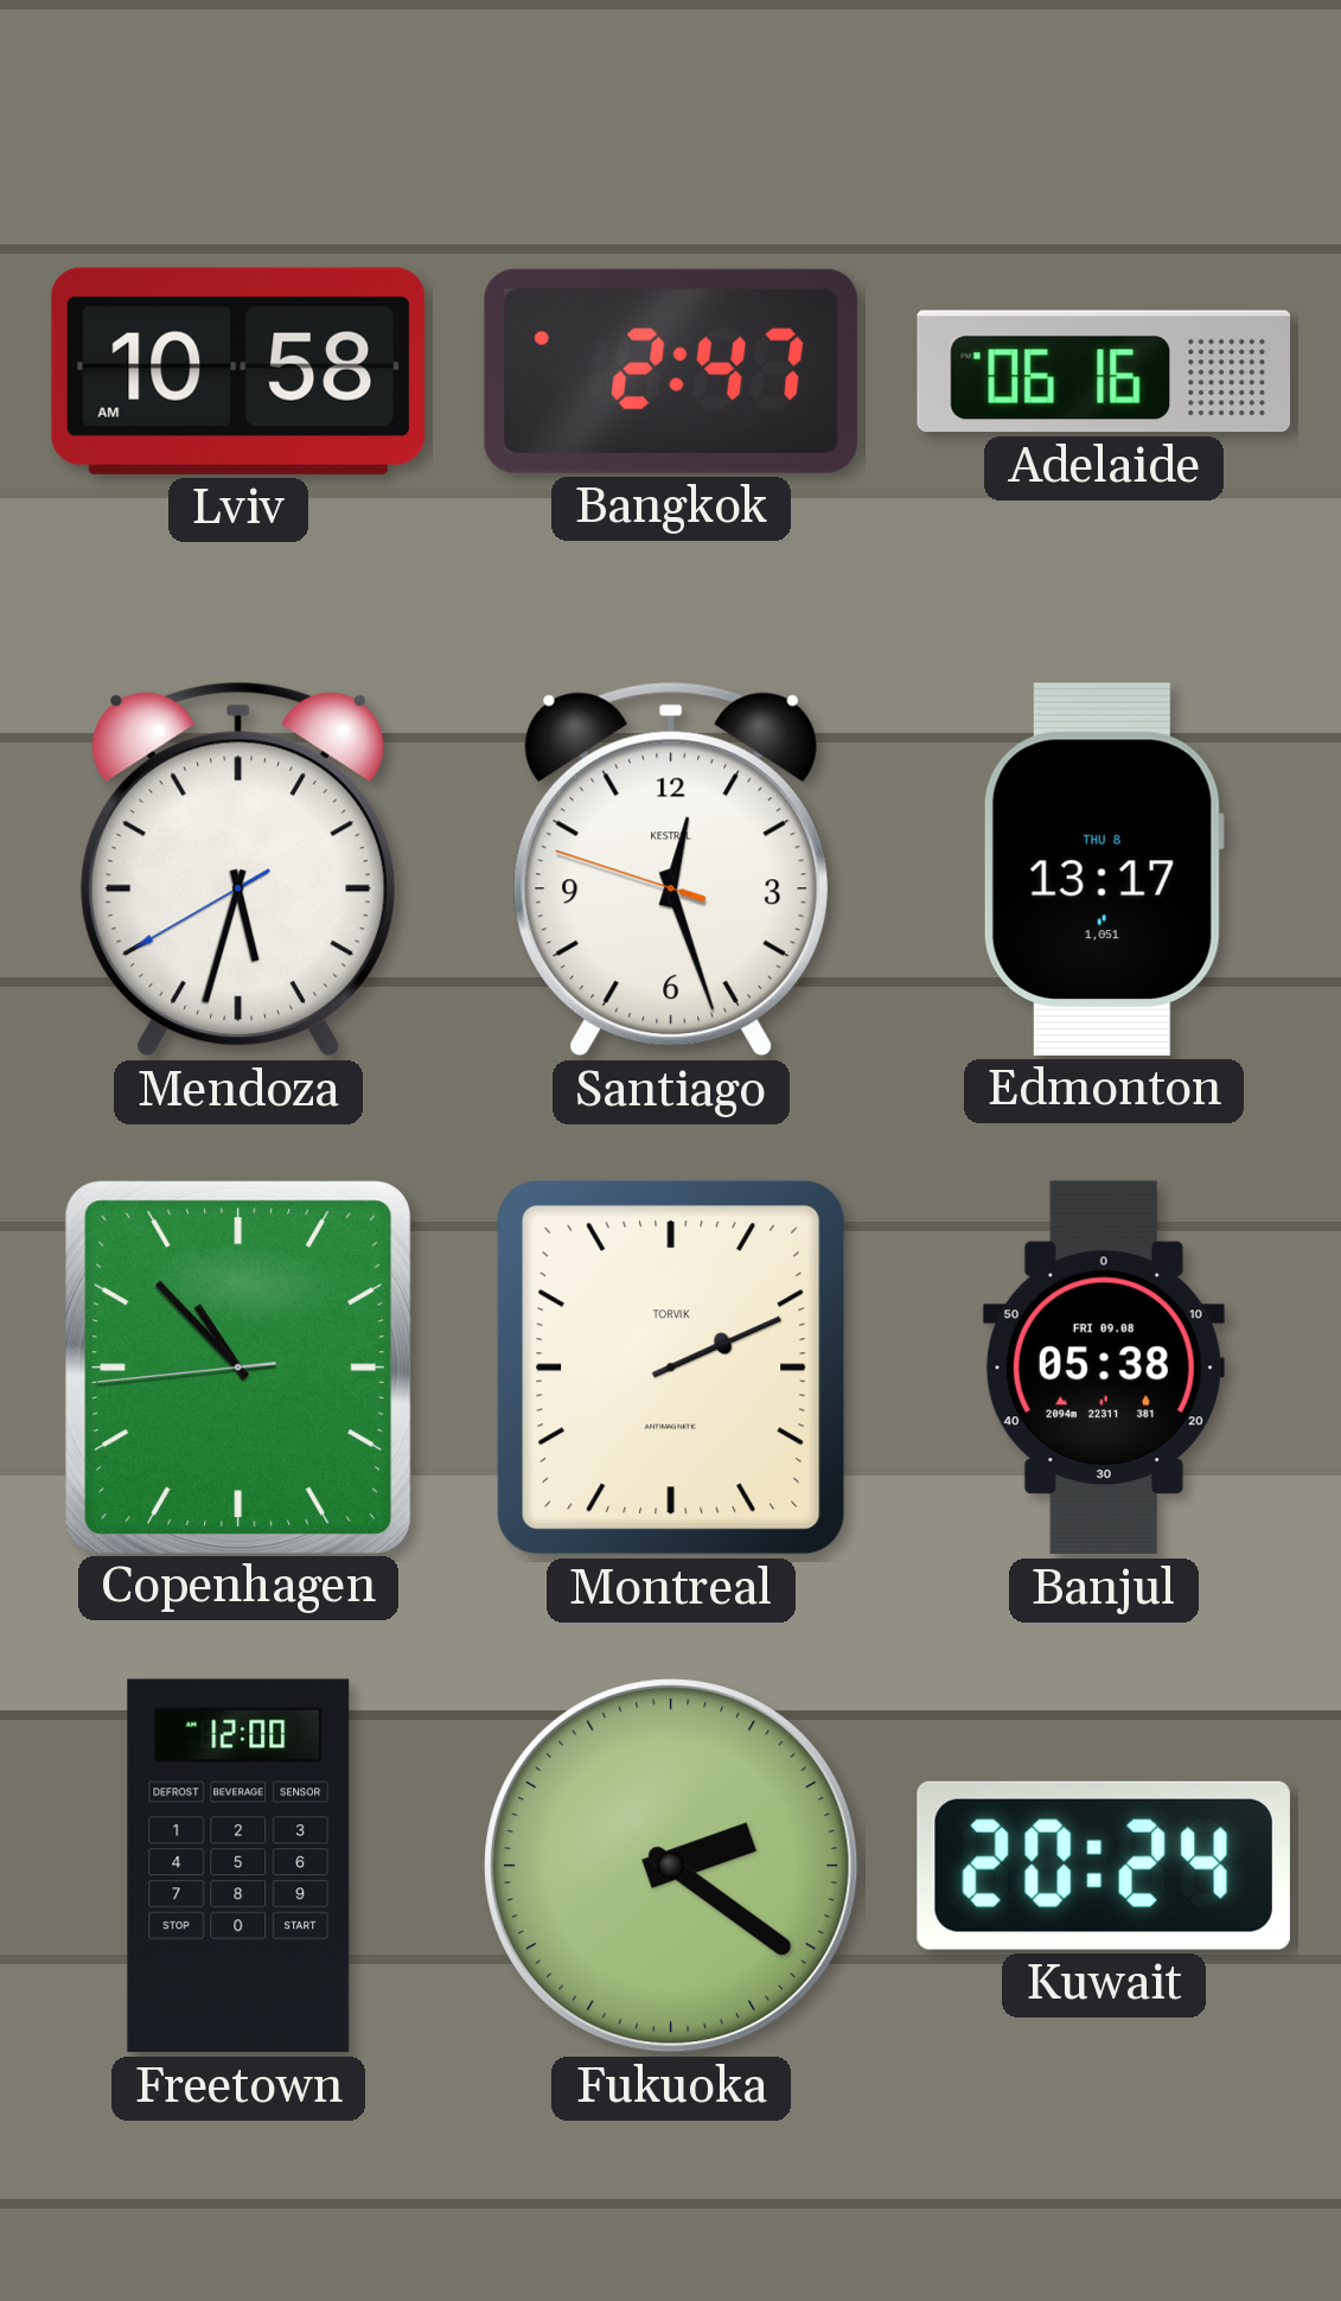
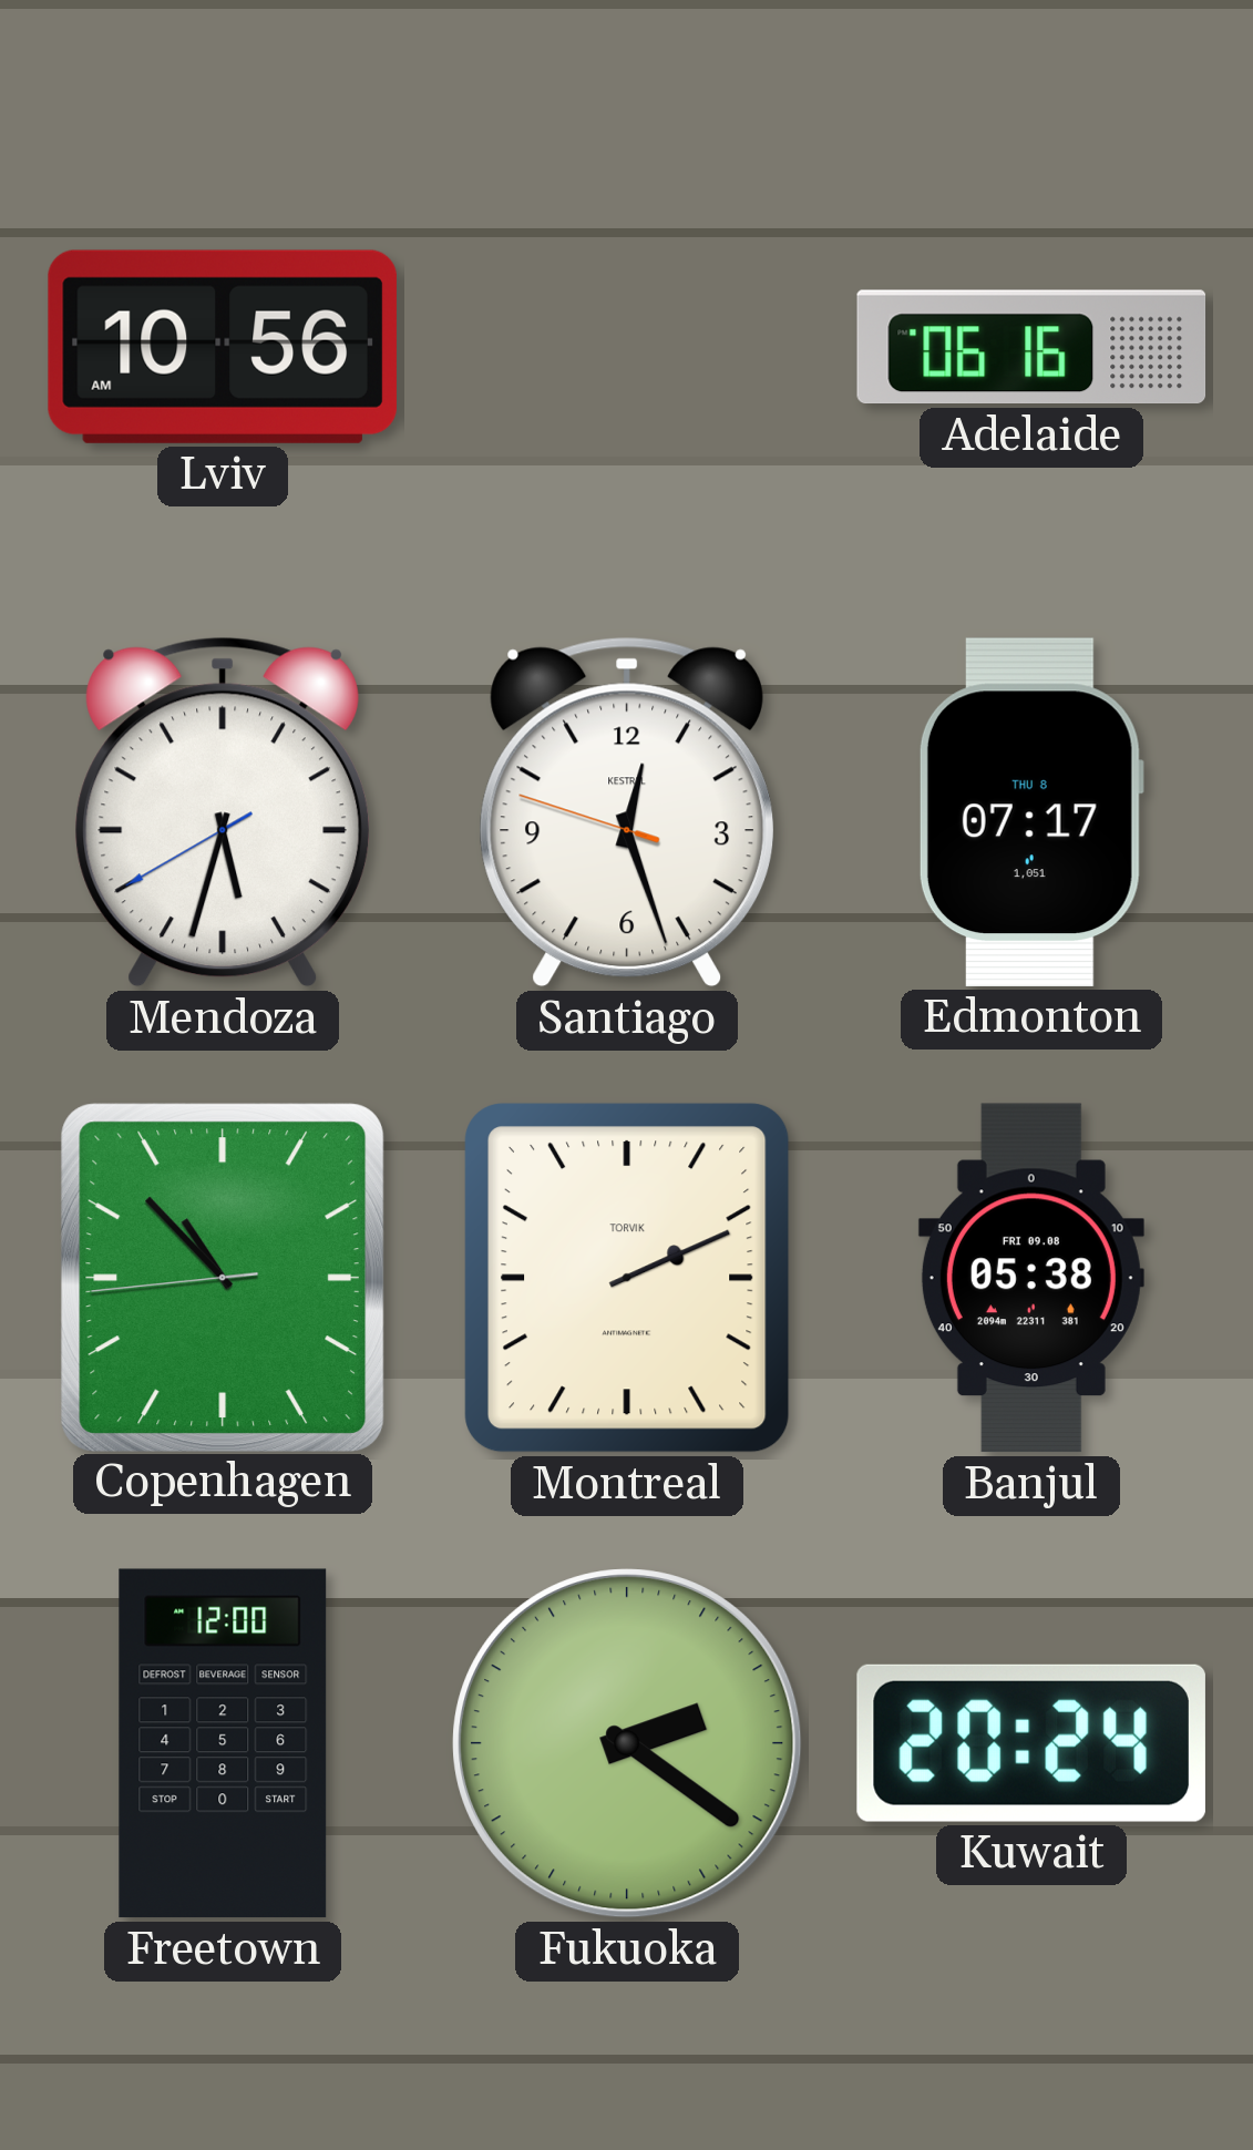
Lviv: 10:58 -> 10:56
Bangkok: 2:47 -> none
Edmonton: 13:17 -> 07:17
